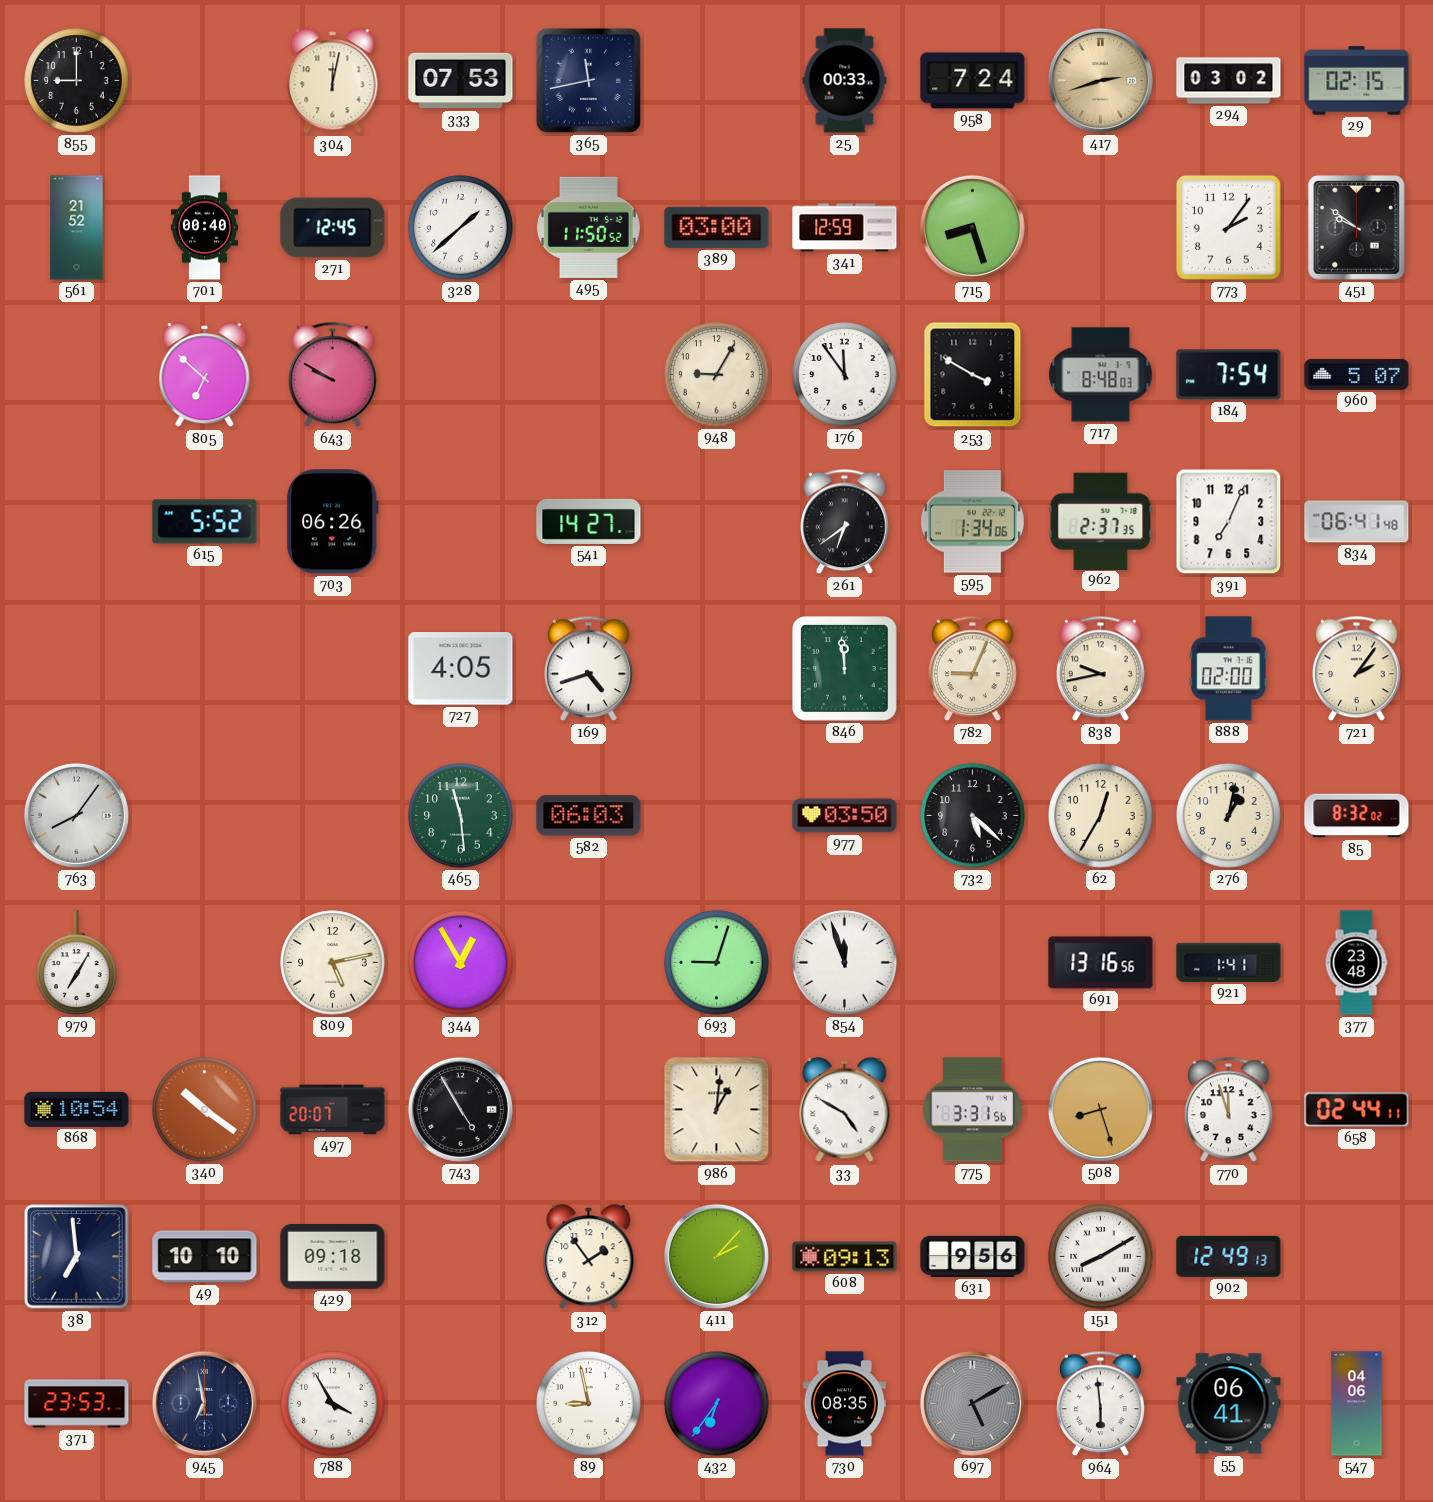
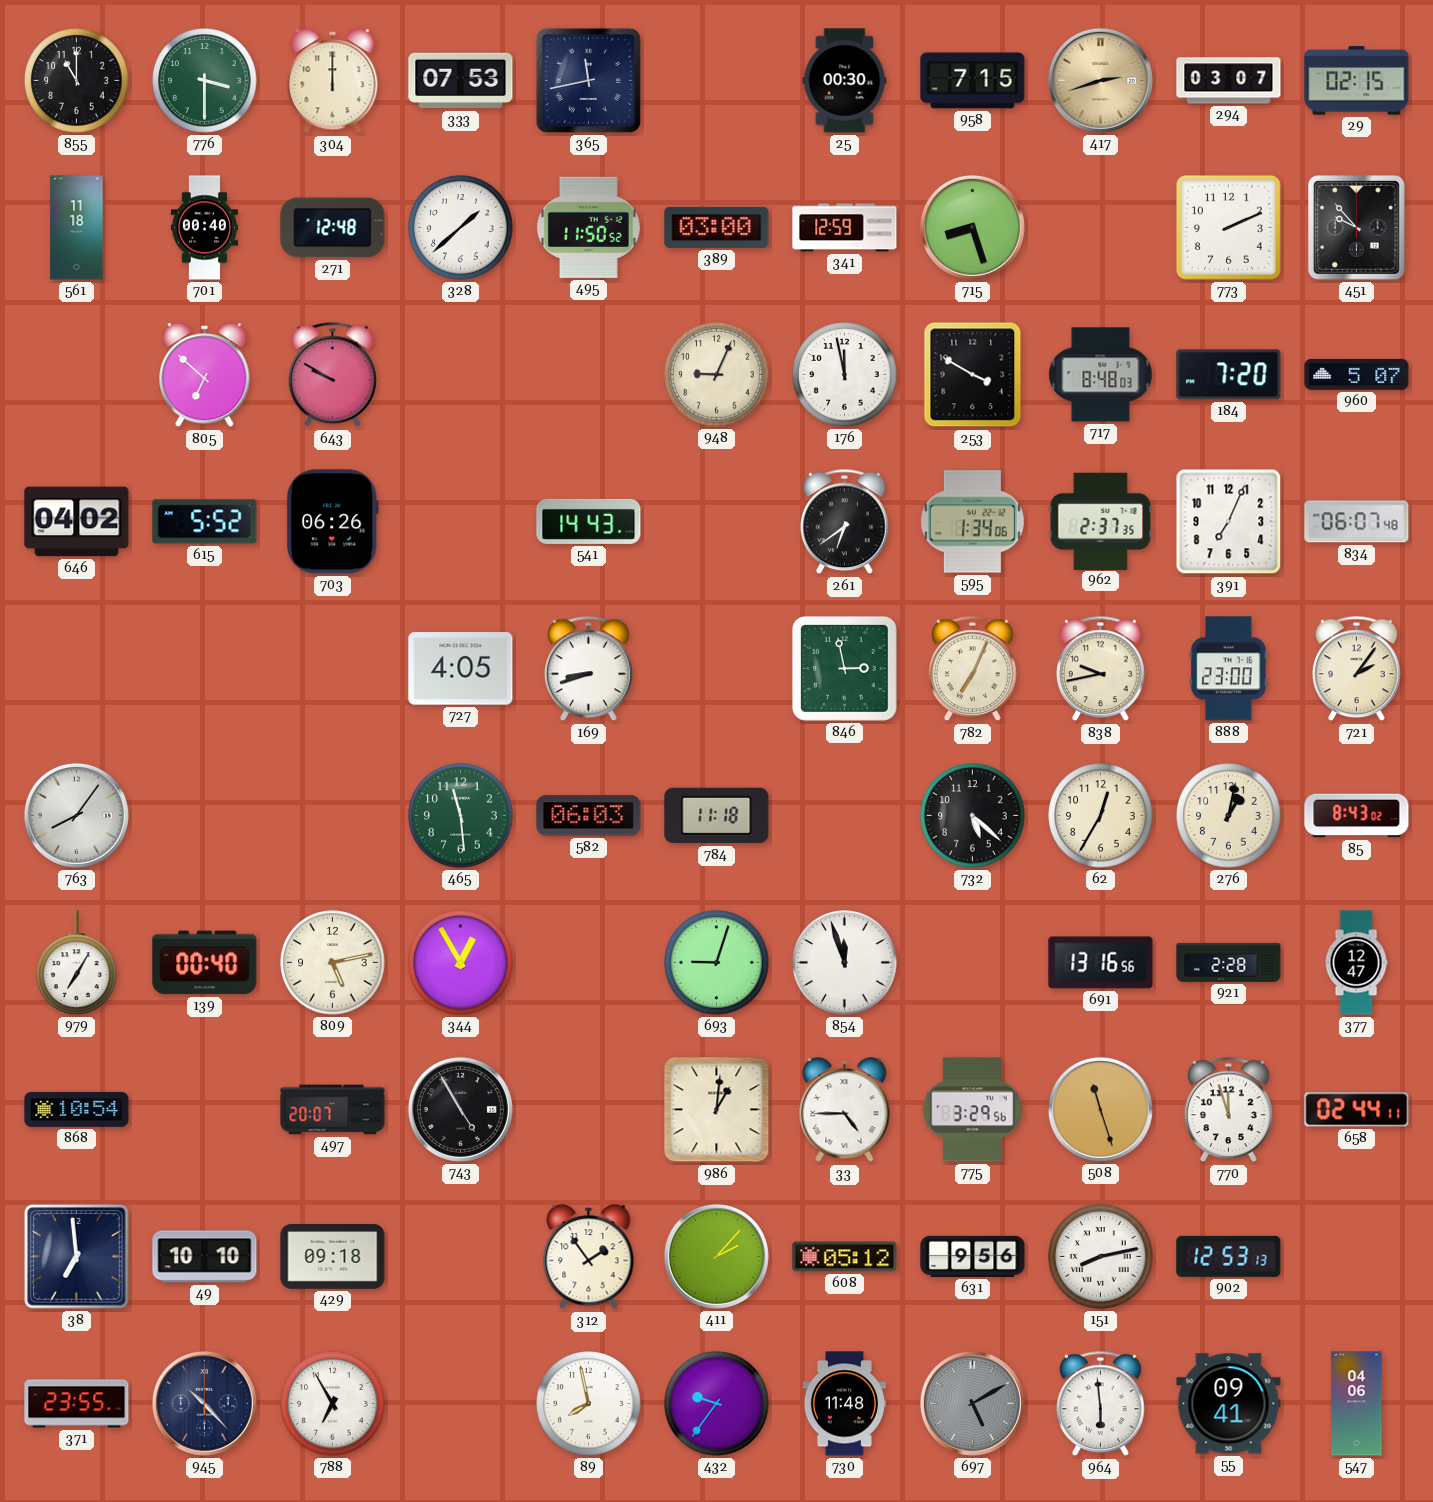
855: 9:00 -> 11:00
776: none -> 3:30
304: 12:02 -> 12:00
25: 00:33 -> 00:30
958: 7:24 -> 7:15
294: 03:02 -> 03:07
561: 21:52 -> 11:18
271: 12:45 -> 12:48
773: 2:06 -> 2:11
451: 9:51 -> 9:53
948: 9:05 -> 9:04
176: 11:54 -> 11:58
184: 7:54 -> 7:20
646: none -> 04:02
541: 14:27 -> 14:43
834: 06:41 -> 06:07
169: 4:42 -> 8:42
846: 11:59 -> 2:58
782: 9:04 -> 7:04
888: 02:00 -> 23:00
784: none -> 11:18
977: 03:50 -> none
85: 8:32 -> 8:43
139: none -> 00:40
921: 1:41 -> 2:28
377: 23:48 -> 12:47
340: 10:21 -> none
33: 4:50 -> 4:45
775: 3:31 -> 3:29
508: 8:27 -> 11:27
608: 09:13 -> 05:12
151: 8:10 -> 8:13
902: 12:49 -> 12:53
371: 23:53 -> 23:55
945: 6:58 -> 10:23
788: 3:55 -> 6:55
89: 8:58 -> 7:58
432: 6:36 -> 9:36
730: 08:35 -> 11:48
55: 06:41 -> 09:41
